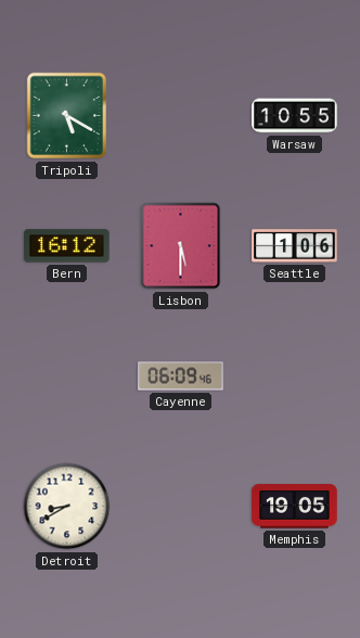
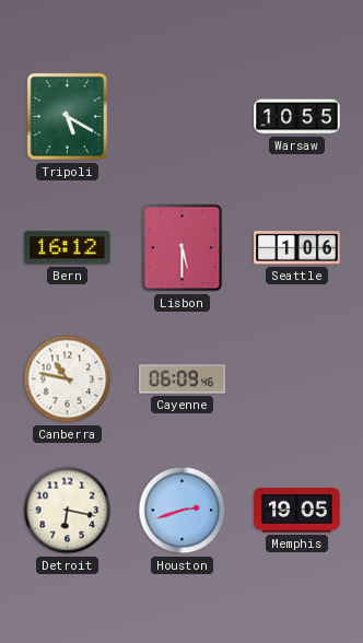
Canberra: none -> 10:47
Detroit: 8:40 -> 6:17
Houston: none -> 2:42
